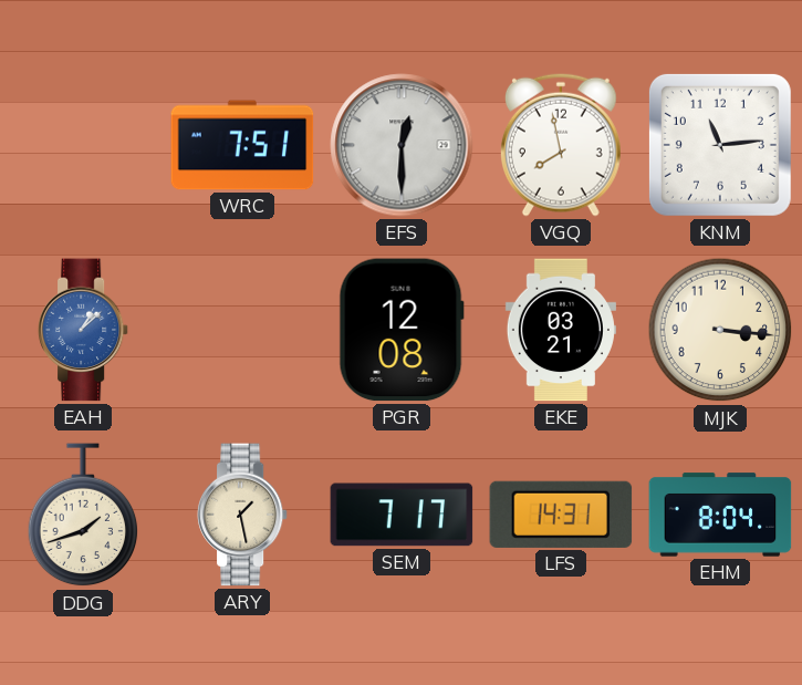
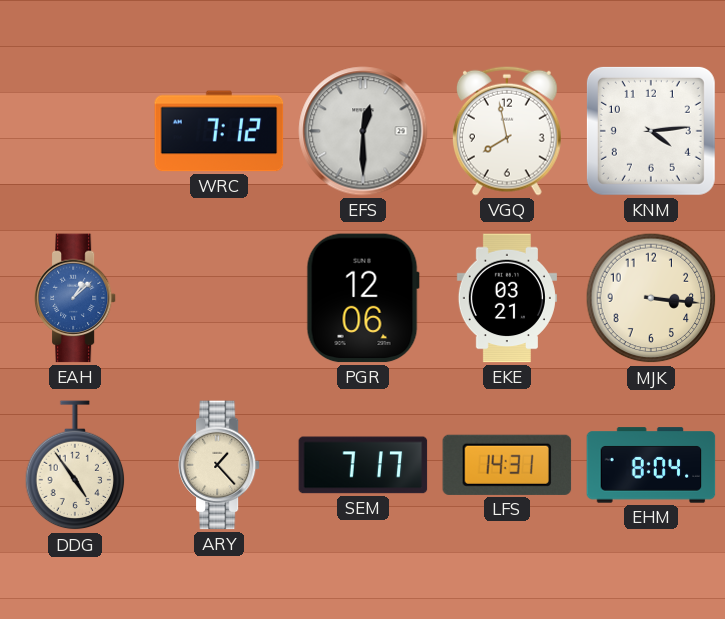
WRC: 7:51 -> 7:12
KNM: 11:14 -> 4:14
PGR: 12:08 -> 12:06
DDG: 1:42 -> 4:54
ARY: 1:28 -> 1:23
